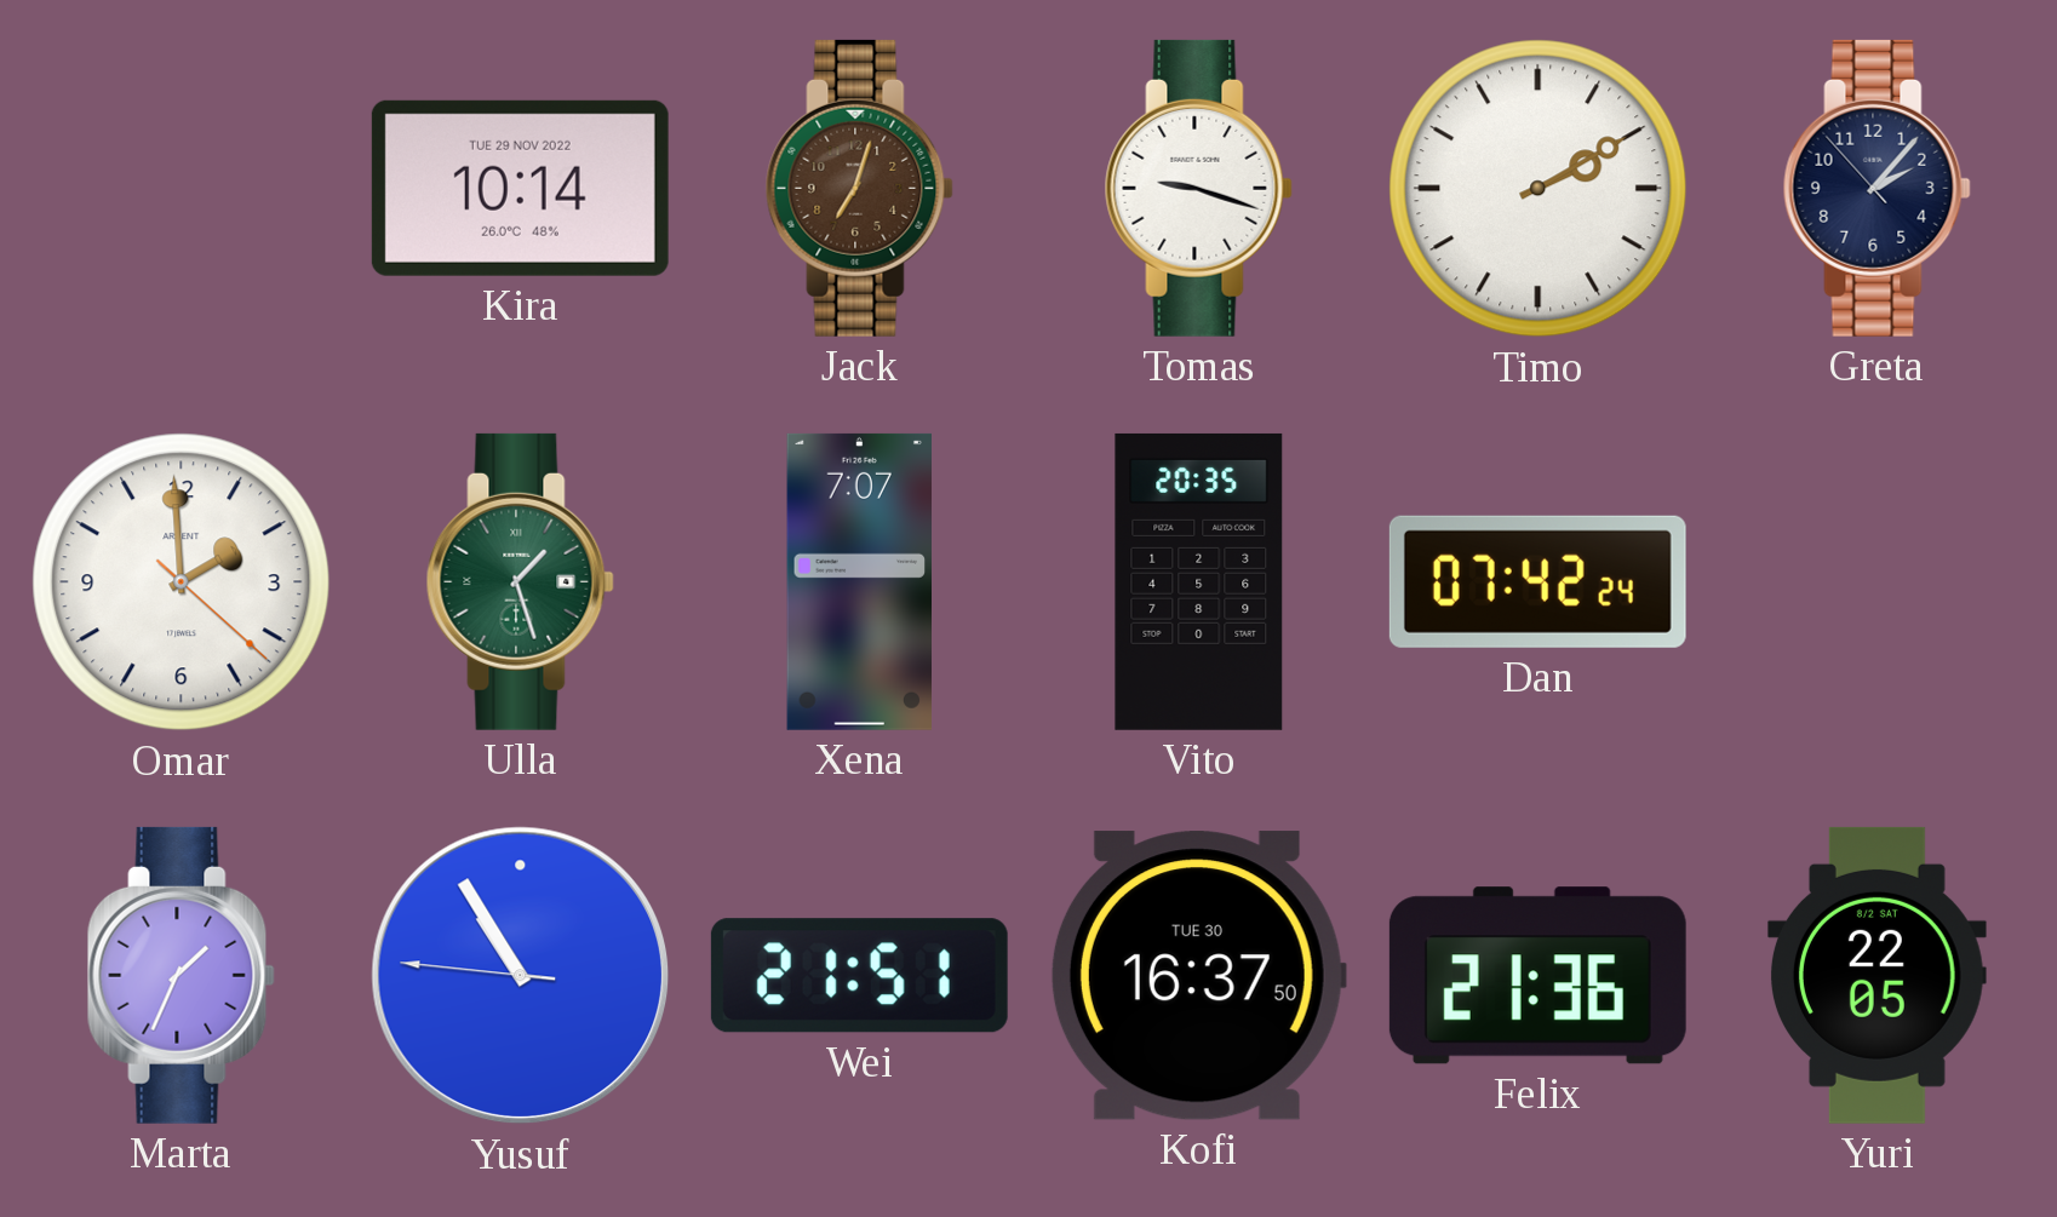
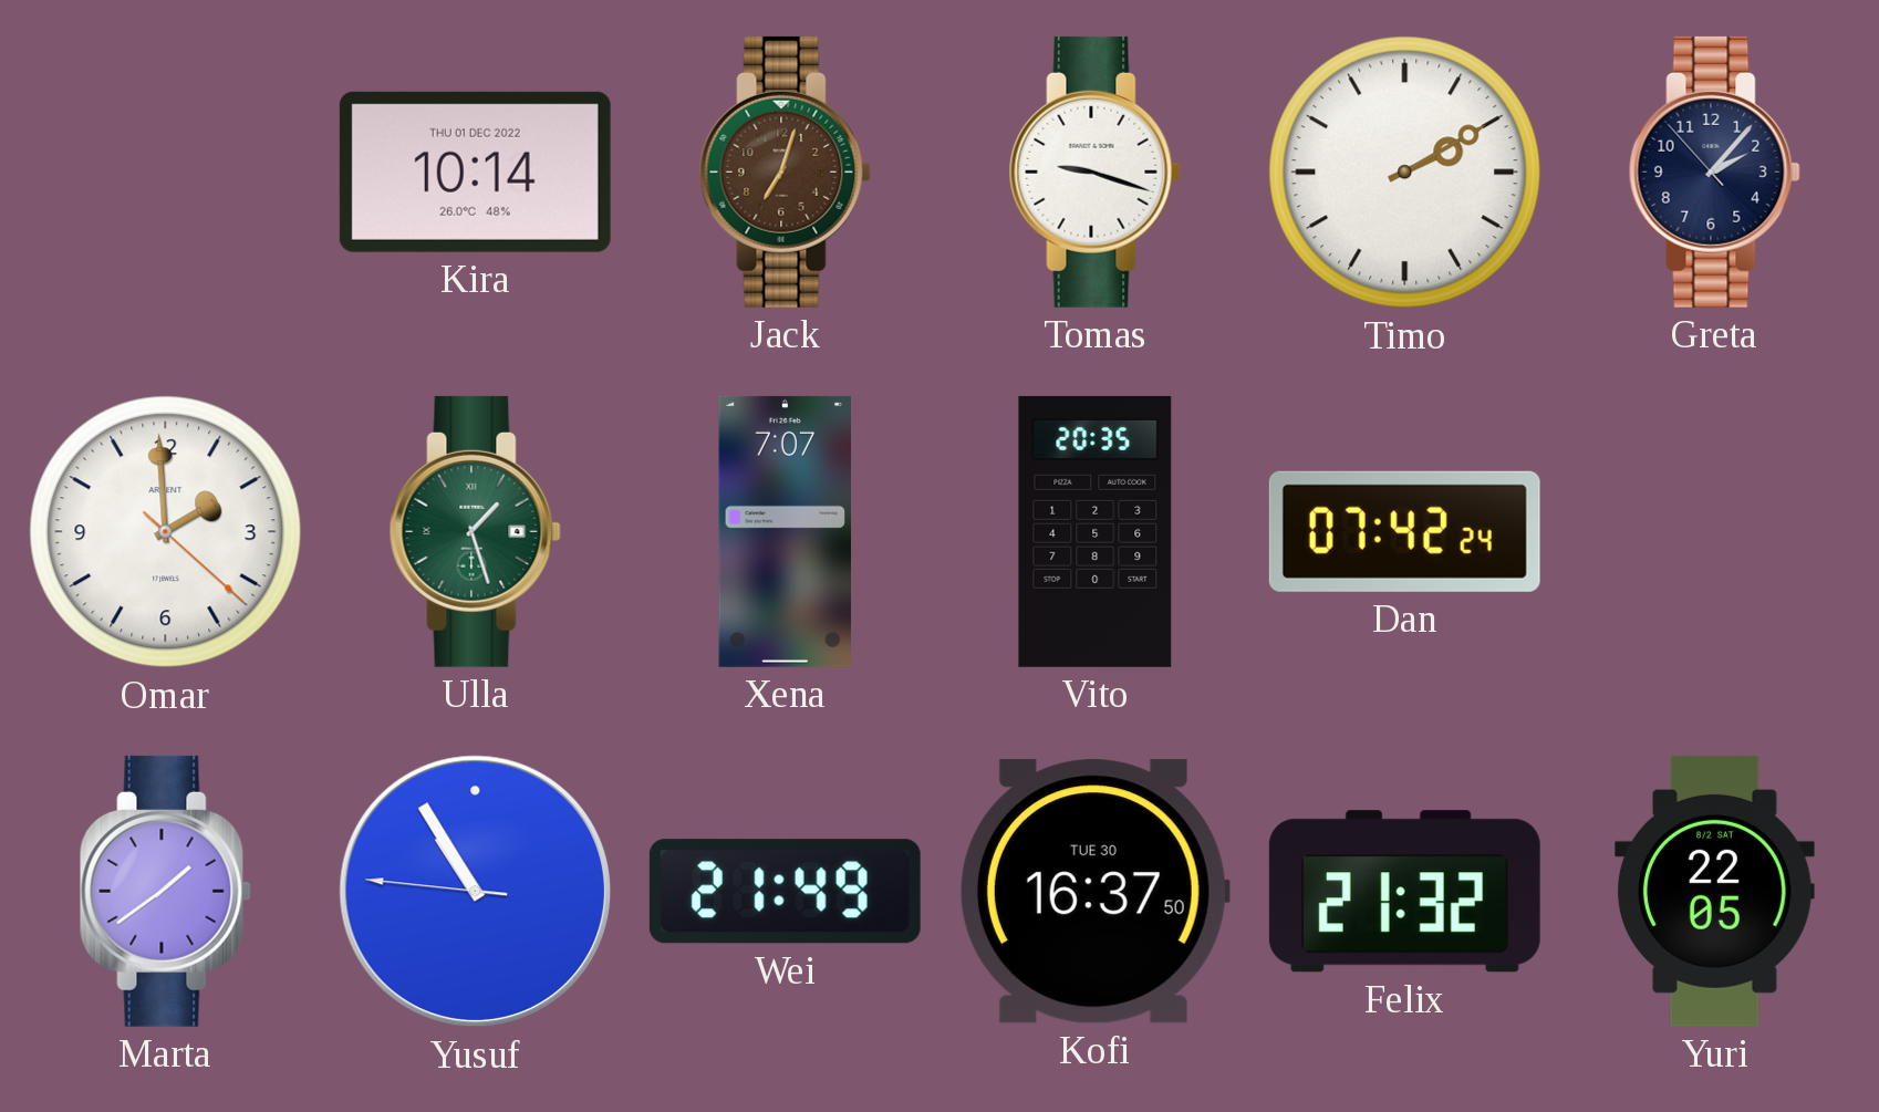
Kira date: TUE 29 NOV 2022 -> THU 01 DEC 2022
Marta: 1:34 -> 1:39
Wei: 21:51 -> 21:49
Felix: 21:36 -> 21:32
